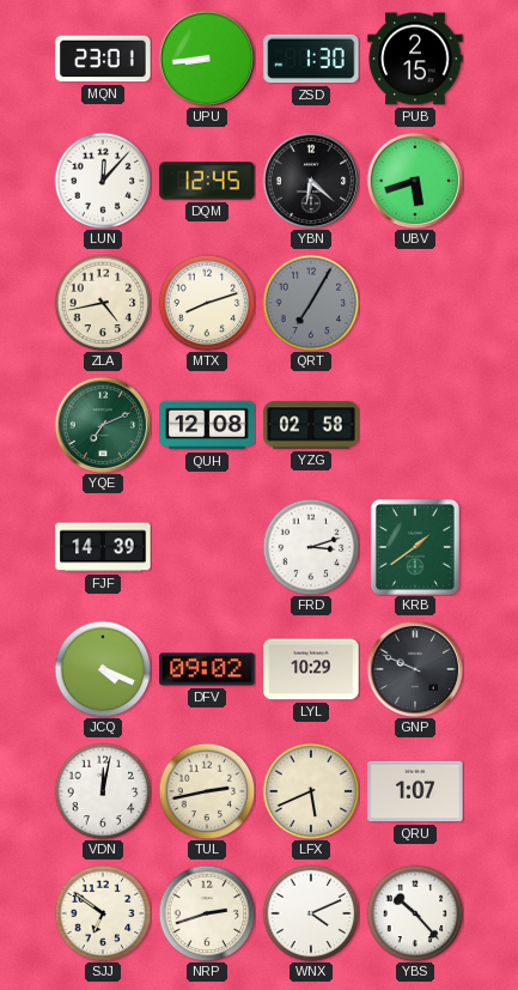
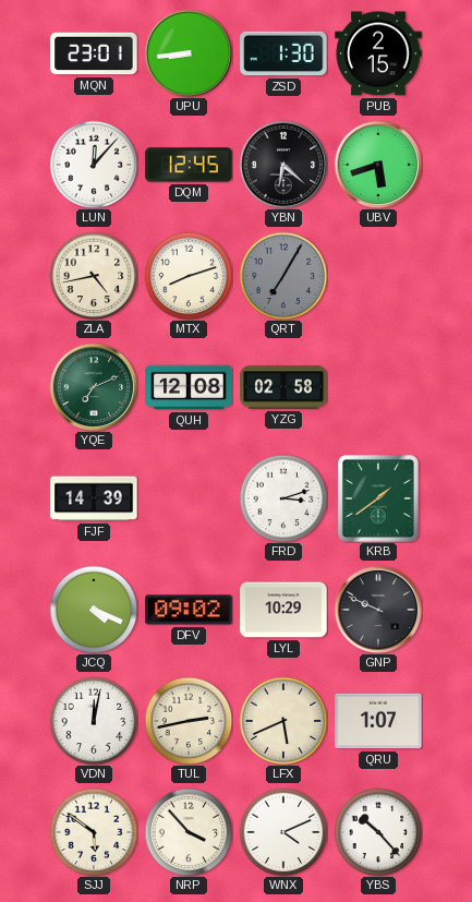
SJJ: 6:51 -> 5:51
NRP: 2:42 -> 3:53
